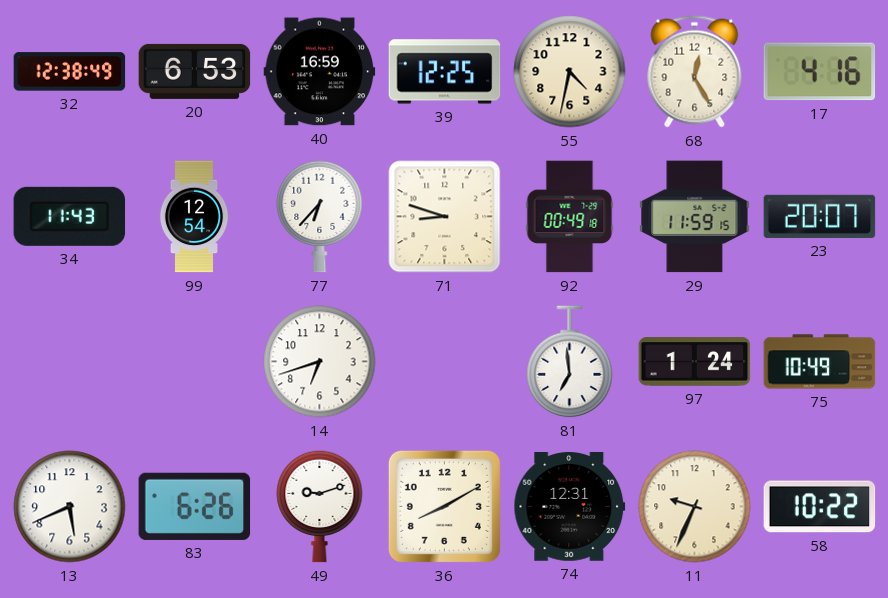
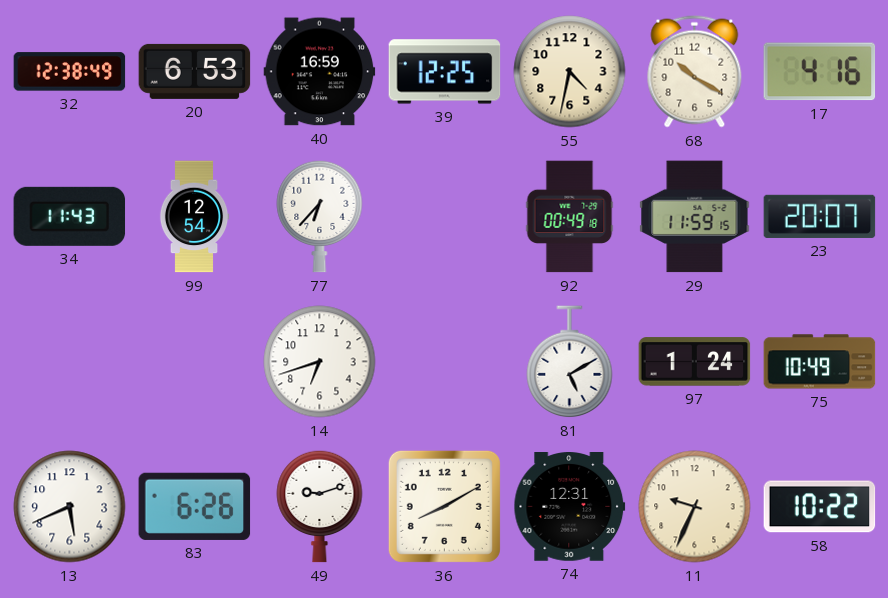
68: 12:25 -> 10:20
71: 8:48 -> none
81: 6:59 -> 5:10
